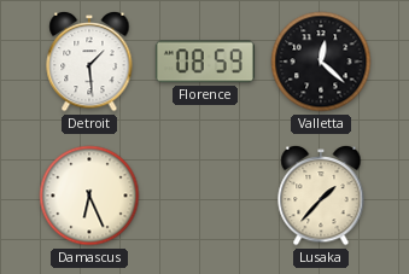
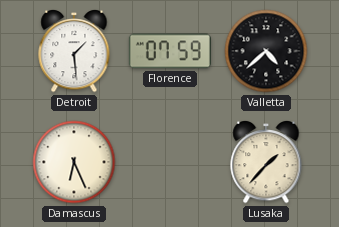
Florence: 08:59 -> 07:59
Valletta: 12:22 -> 4:38
